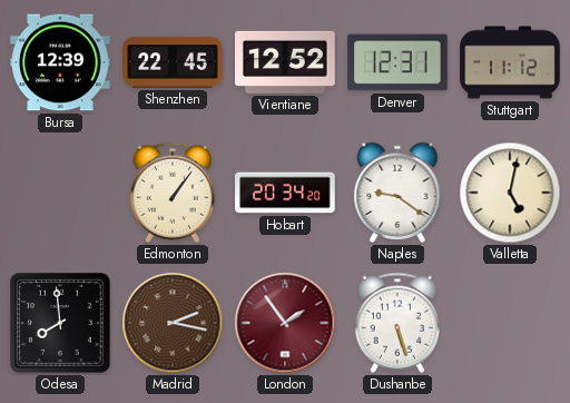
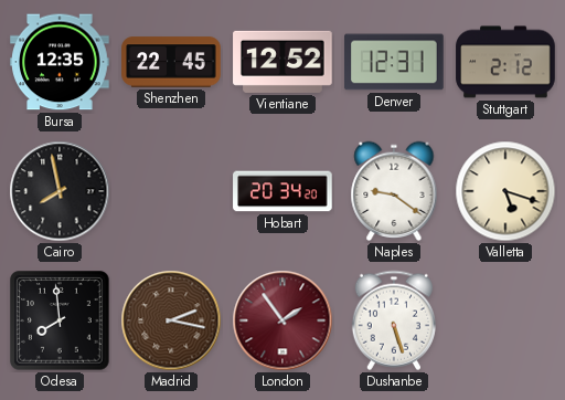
Bursa: 12:39 -> 12:35
Stuttgart: 11:12 -> 2:12
Cairo: none -> 7:58
Edmonton: 1:06 -> none
Valletta: 5:02 -> 5:18
